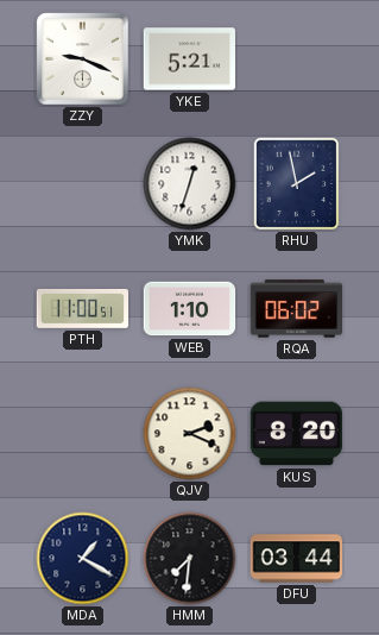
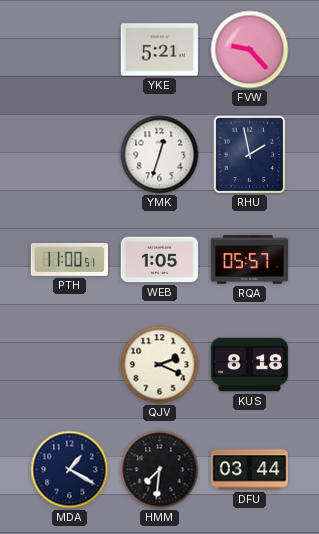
ZZY: 9:19 -> none
FVW: none -> 9:23
WEB: 1:10 -> 1:05
RQA: 06:02 -> 05:57
KUS: 8:20 -> 8:18
